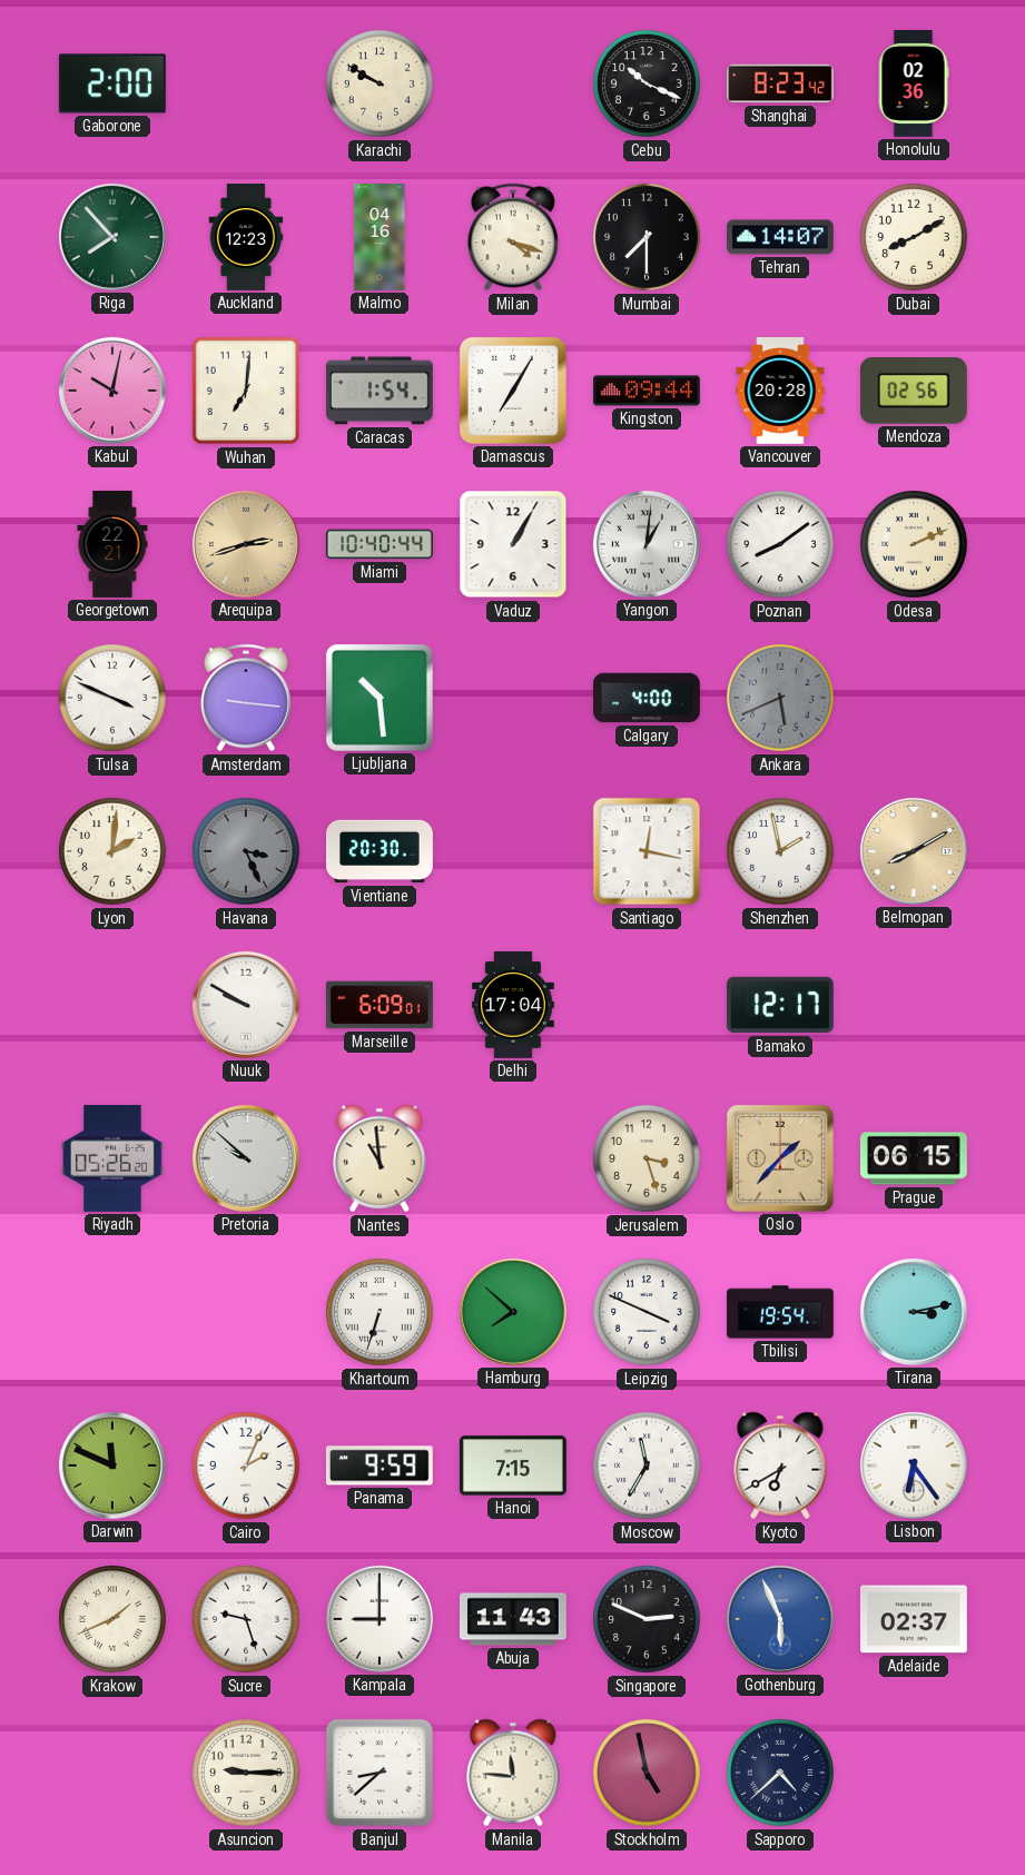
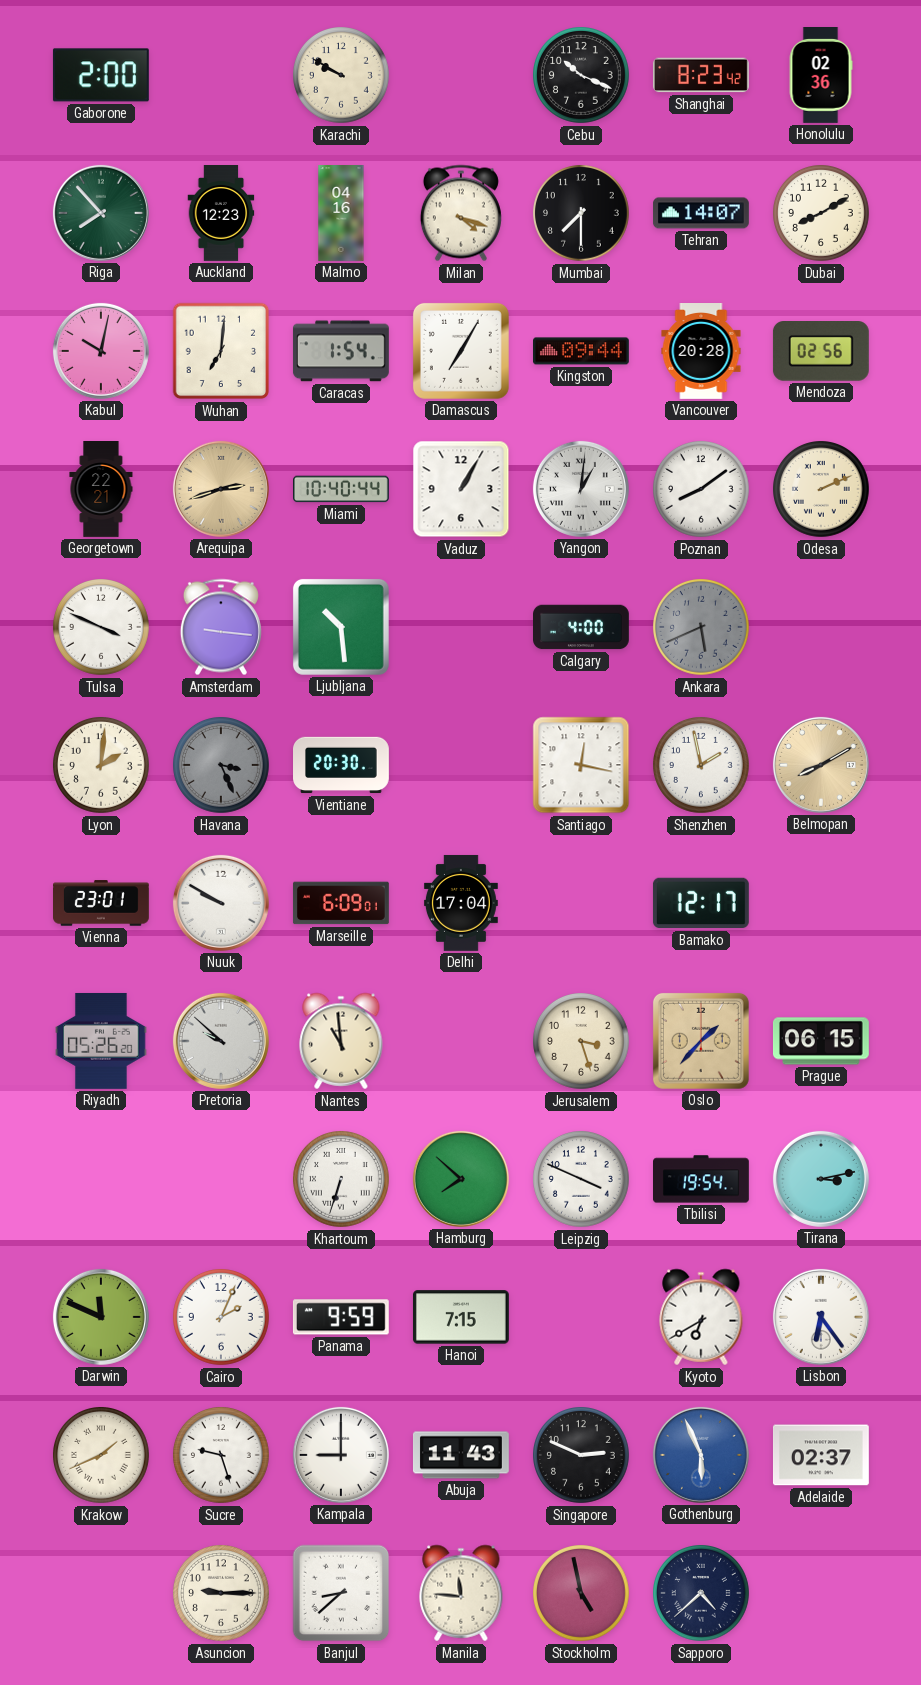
Vienna: none -> 23:01
Moscow: 11:35 -> none
